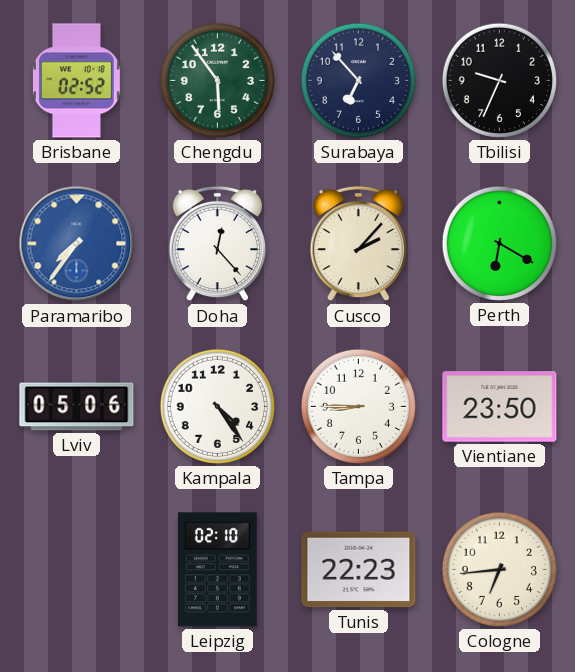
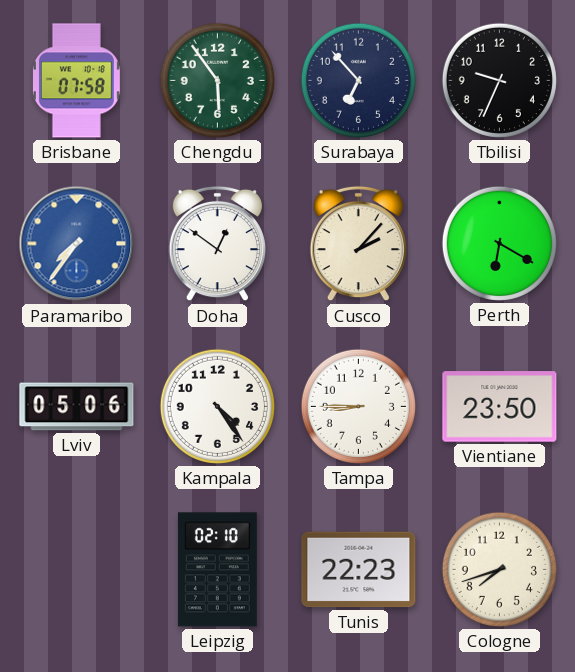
Brisbane: 02:52 -> 07:58
Doha: 12:23 -> 12:51
Cologne: 6:44 -> 7:42
